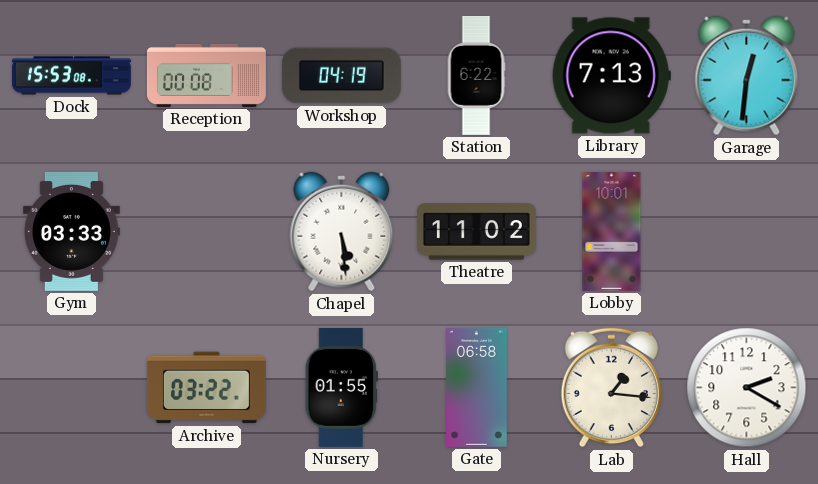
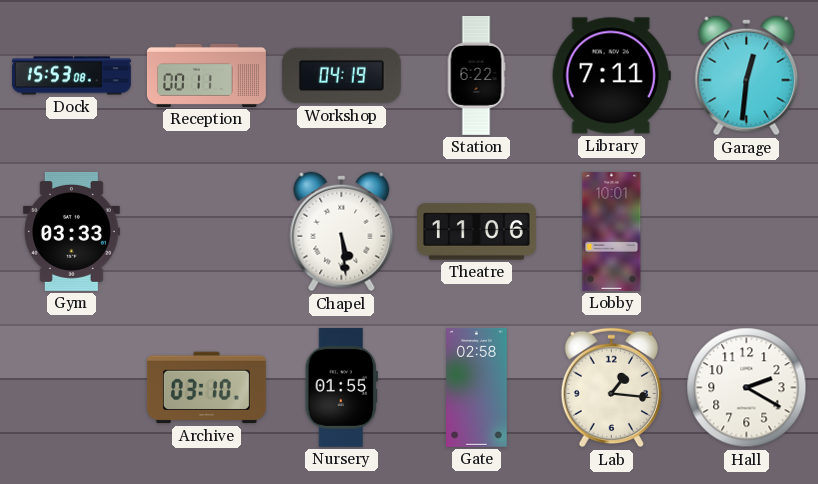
Reception: 00:08 -> 00:11
Library: 7:13 -> 7:11
Theatre: 11:02 -> 11:06
Archive: 03:22 -> 03:10
Gate: 06:58 -> 02:58
